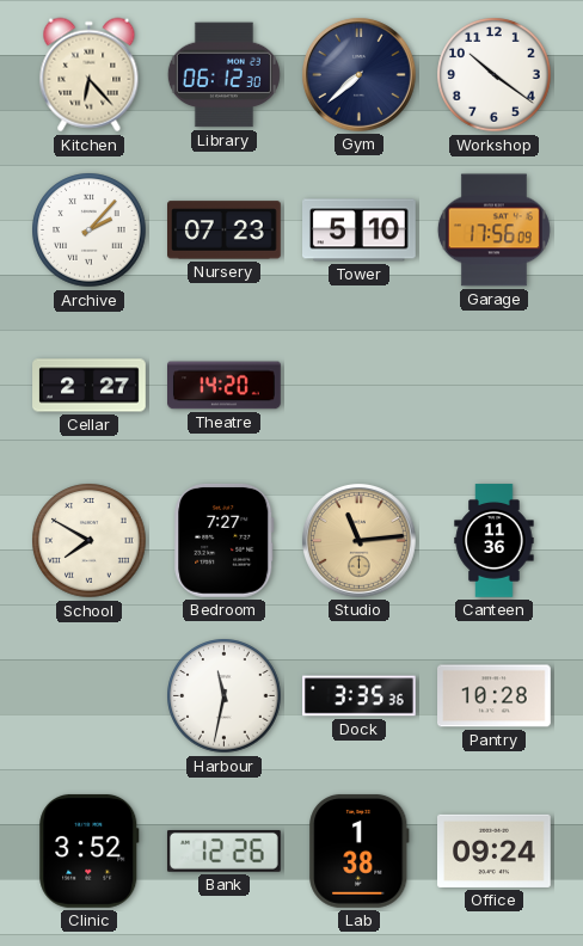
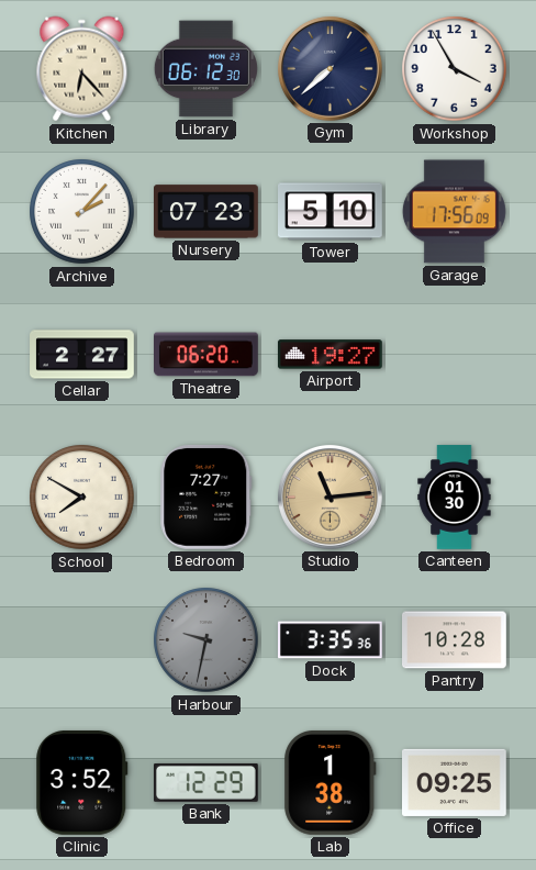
Workshop: 10:21 -> 3:55
Theatre: 14:20 -> 06:20
Airport: none -> 19:27
Canteen: 11:36 -> 01:30
Harbour: 11:32 -> 9:32
Harbour dial: white -> grey
Bank: 12:26 -> 12:29
Office: 09:24 -> 09:25
